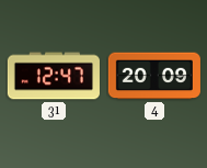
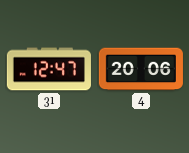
4: 20:09 -> 20:06
